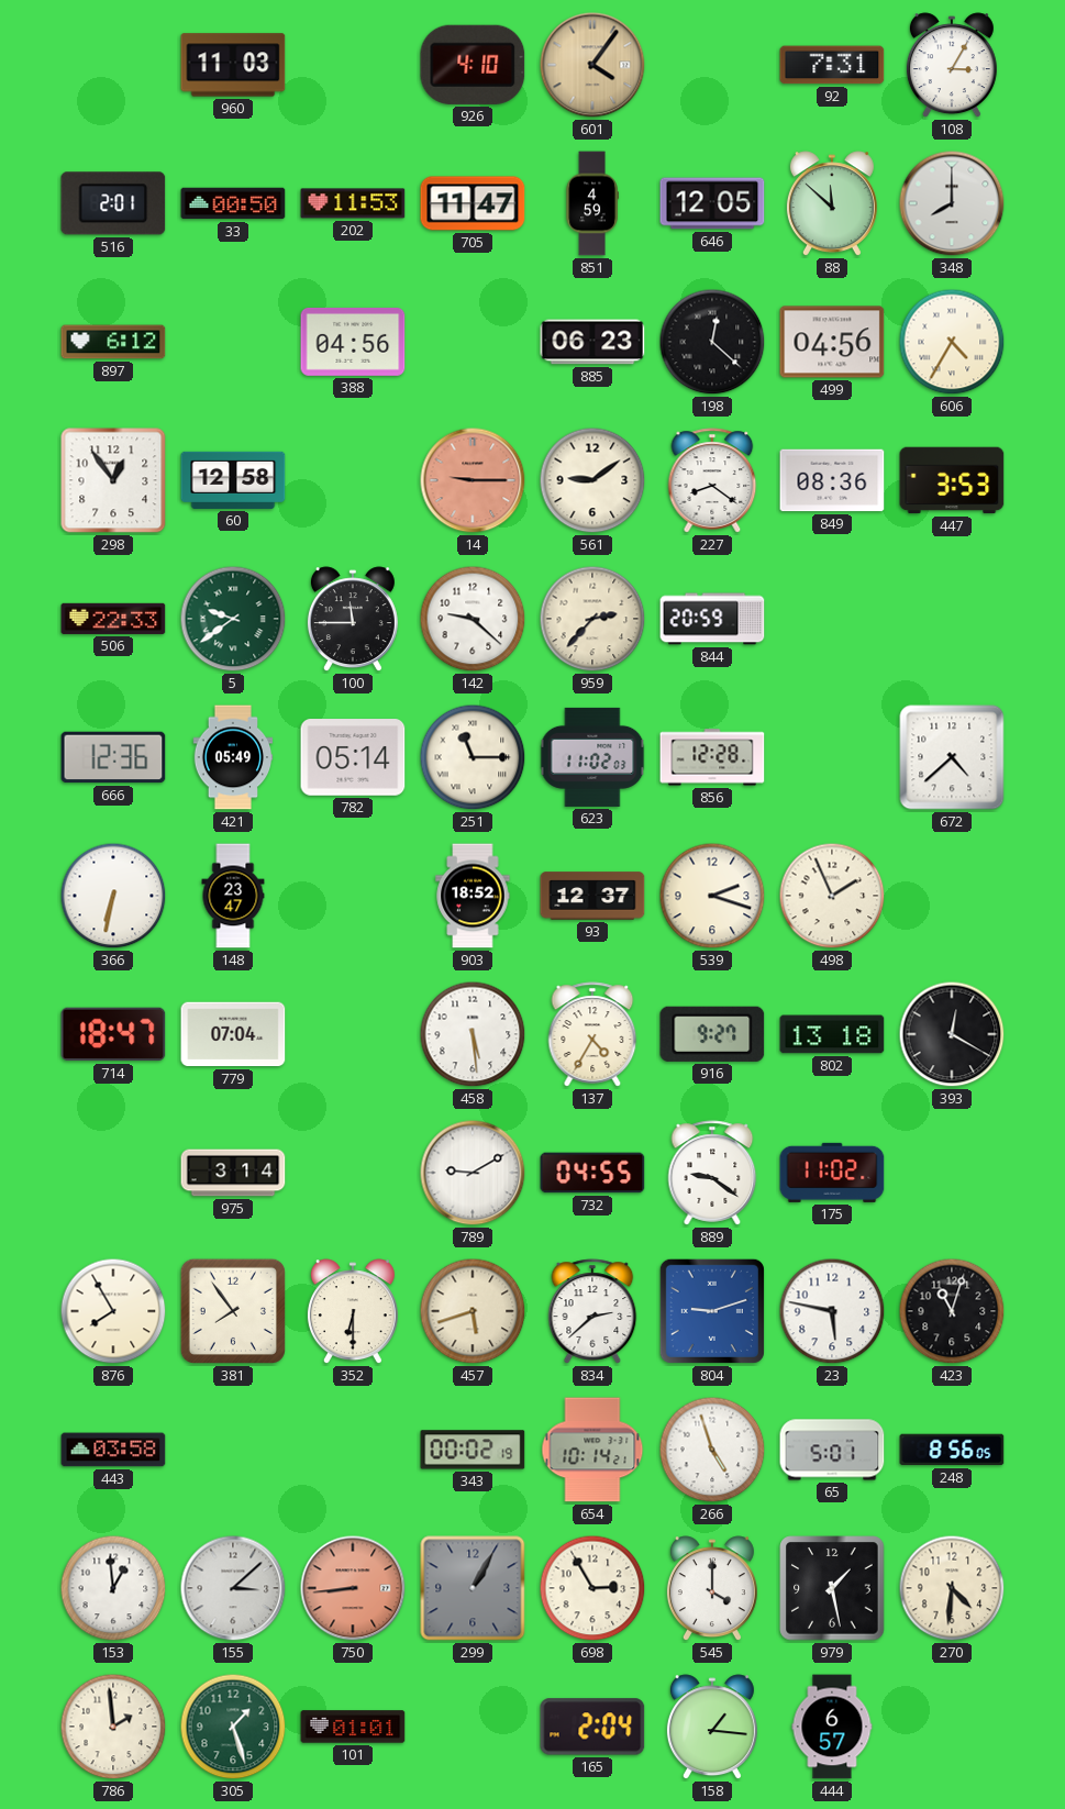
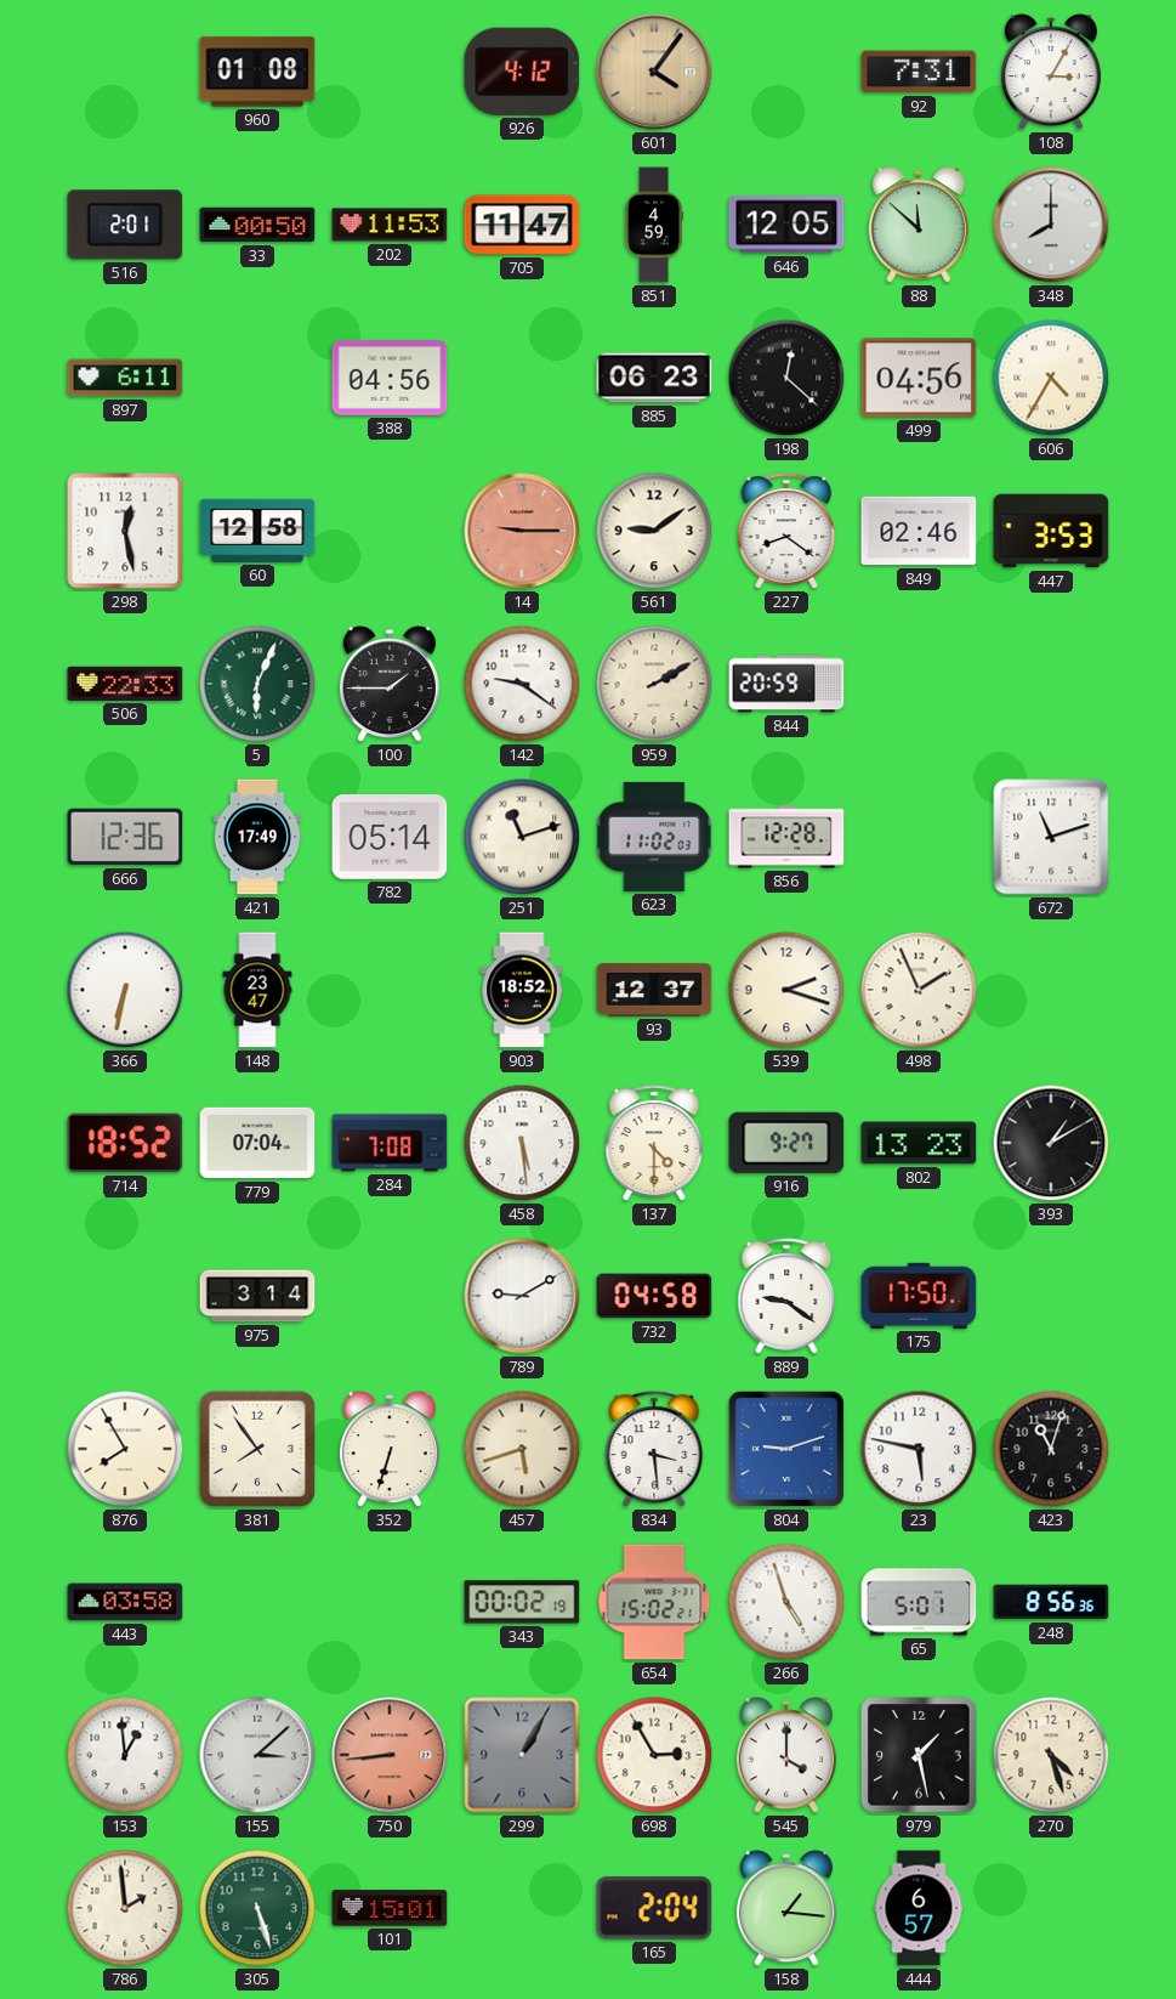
960: 11:03 -> 01:08
926: 4:10 -> 4:12
897: 6:12 -> 6:11
298: 12:54 -> 12:28
849: 08:36 -> 02:46
5: 9:39 -> 6:04
100: 11:45 -> 1:45
142: 9:22 -> 9:21
959: 2:37 -> 2:10
421: 05:49 -> 17:49
251: 11:15 -> 11:12
672: 4:38 -> 11:12
714: 18:47 -> 18:52
284: none -> 7:08
137: 4:35 -> 4:30
802: 13:18 -> 13:23
393: 12:20 -> 1:10
732: 04:55 -> 04:58
175: 11:02 -> 17:50
352: 6:30 -> 6:33
834: 2:38 -> 3:29
654: 10:14 -> 15:02
248: 8:56:05 -> 8:56:36
270: 4:31 -> 4:27
305: 1:27 -> 5:27
101: 01:01 -> 15:01
